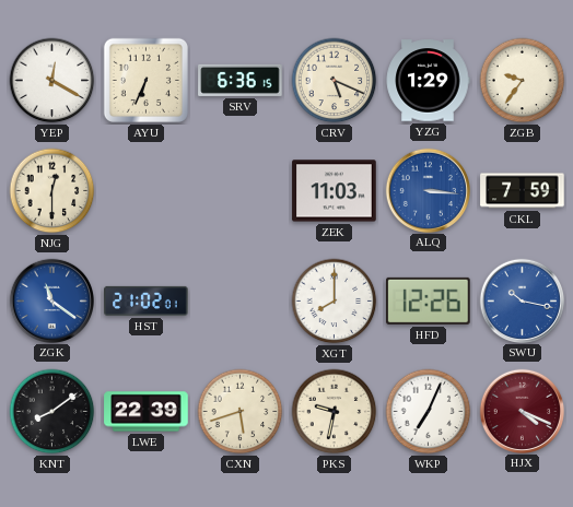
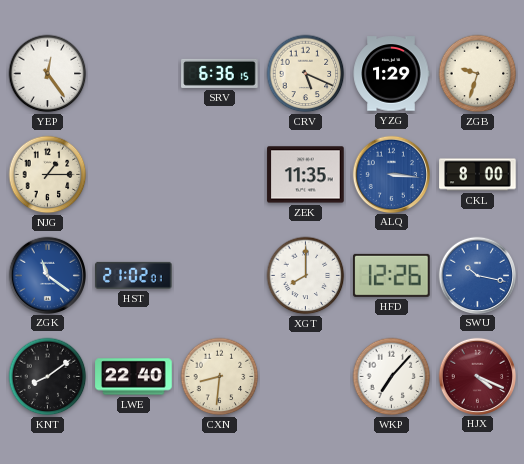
YEP: 12:20 -> 12:24
AYU: 6:34 -> none
ZGB: 9:36 -> 9:33
NJG: 12:30 -> 1:15
ZEK: 11:03 -> 11:35
CKL: 7:59 -> 8:00
LWE: 22:39 -> 22:40
CXN: 5:42 -> 8:31
PKS: 9:32 -> none
WKP: 7:04 -> 7:07
